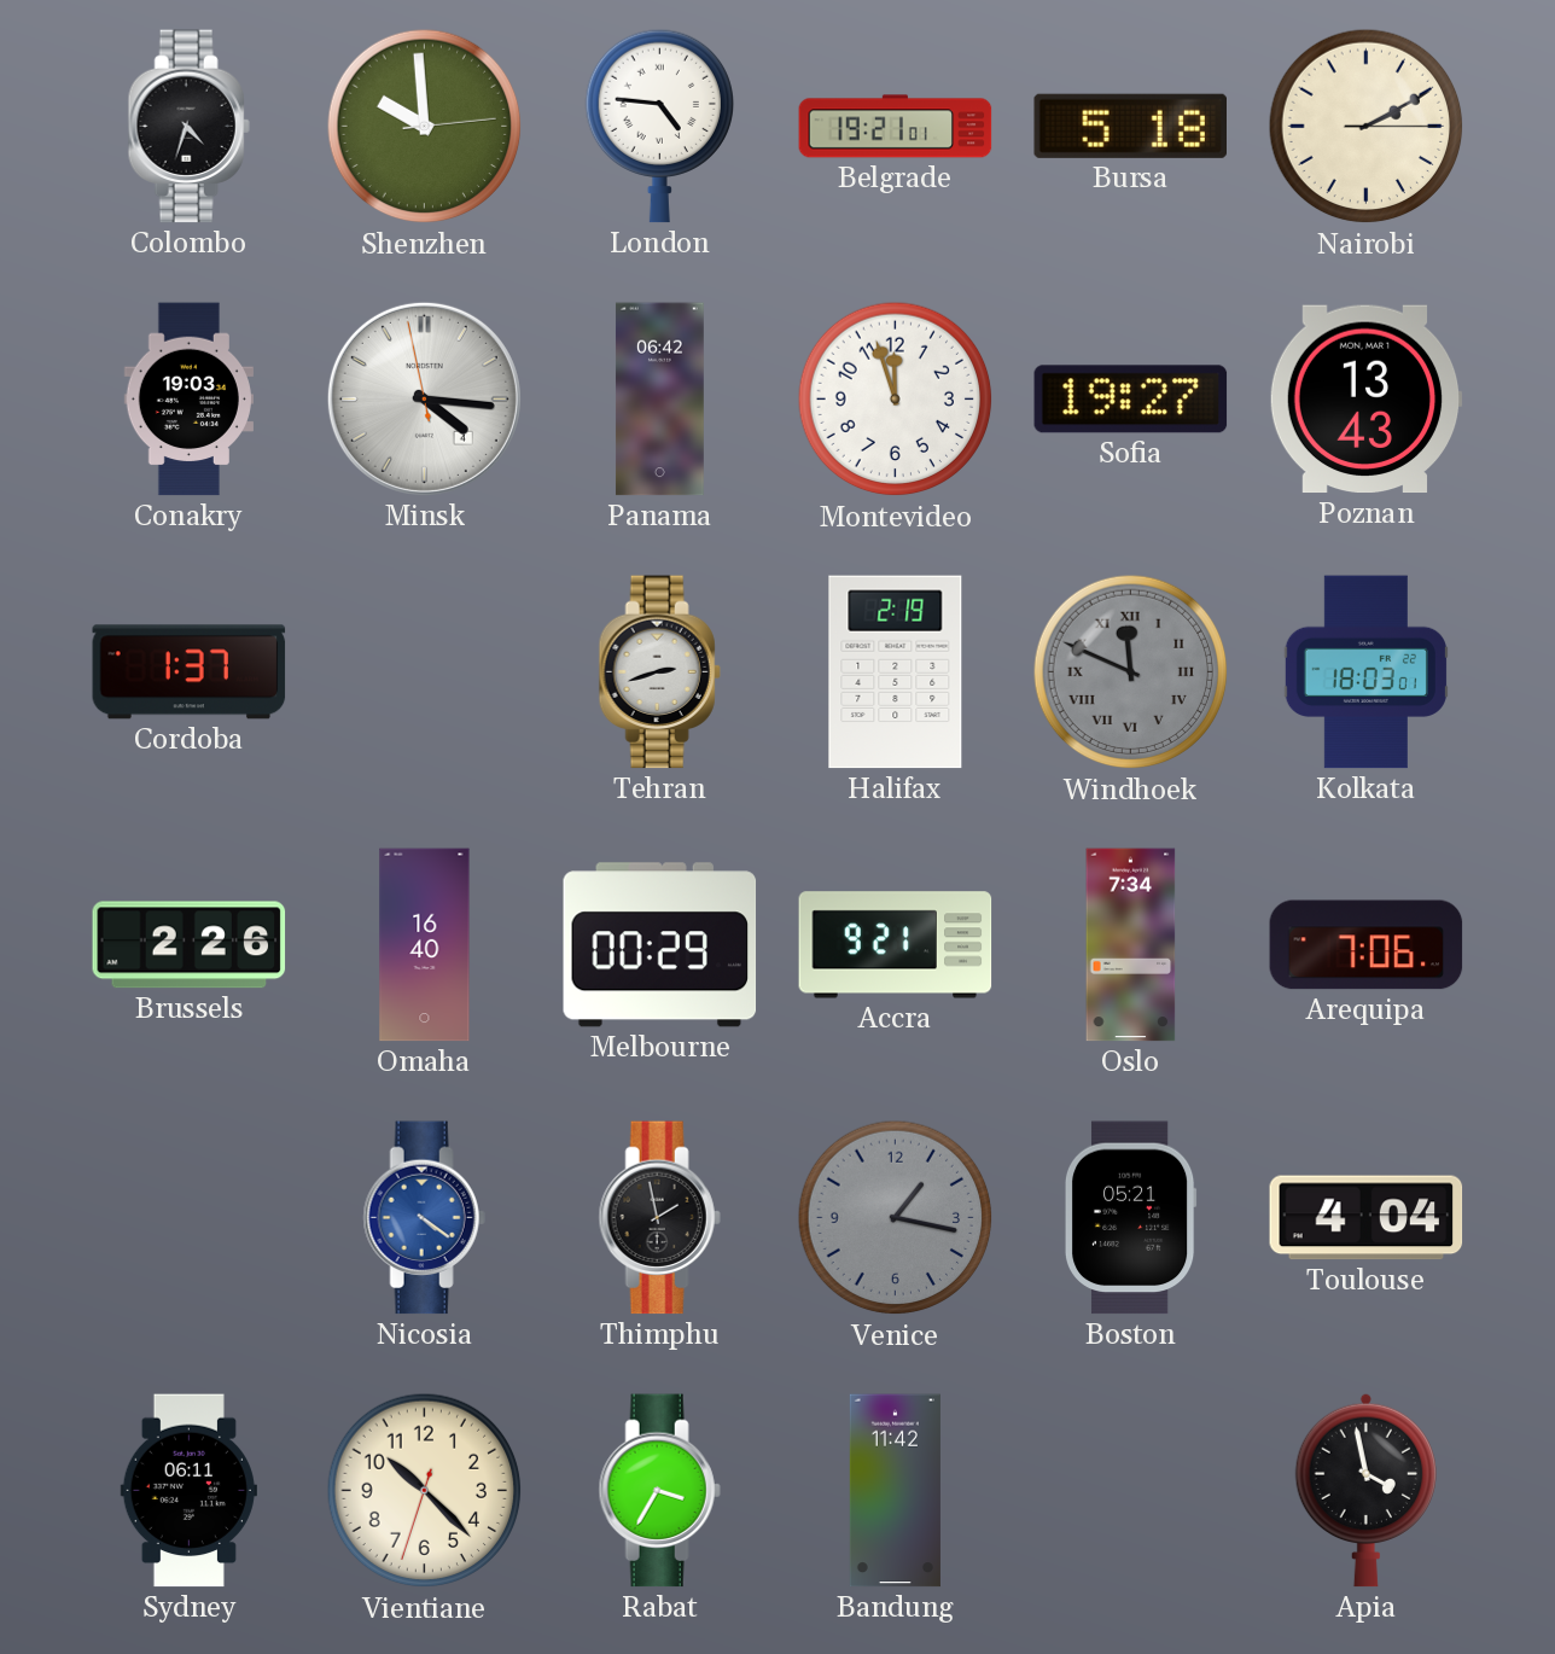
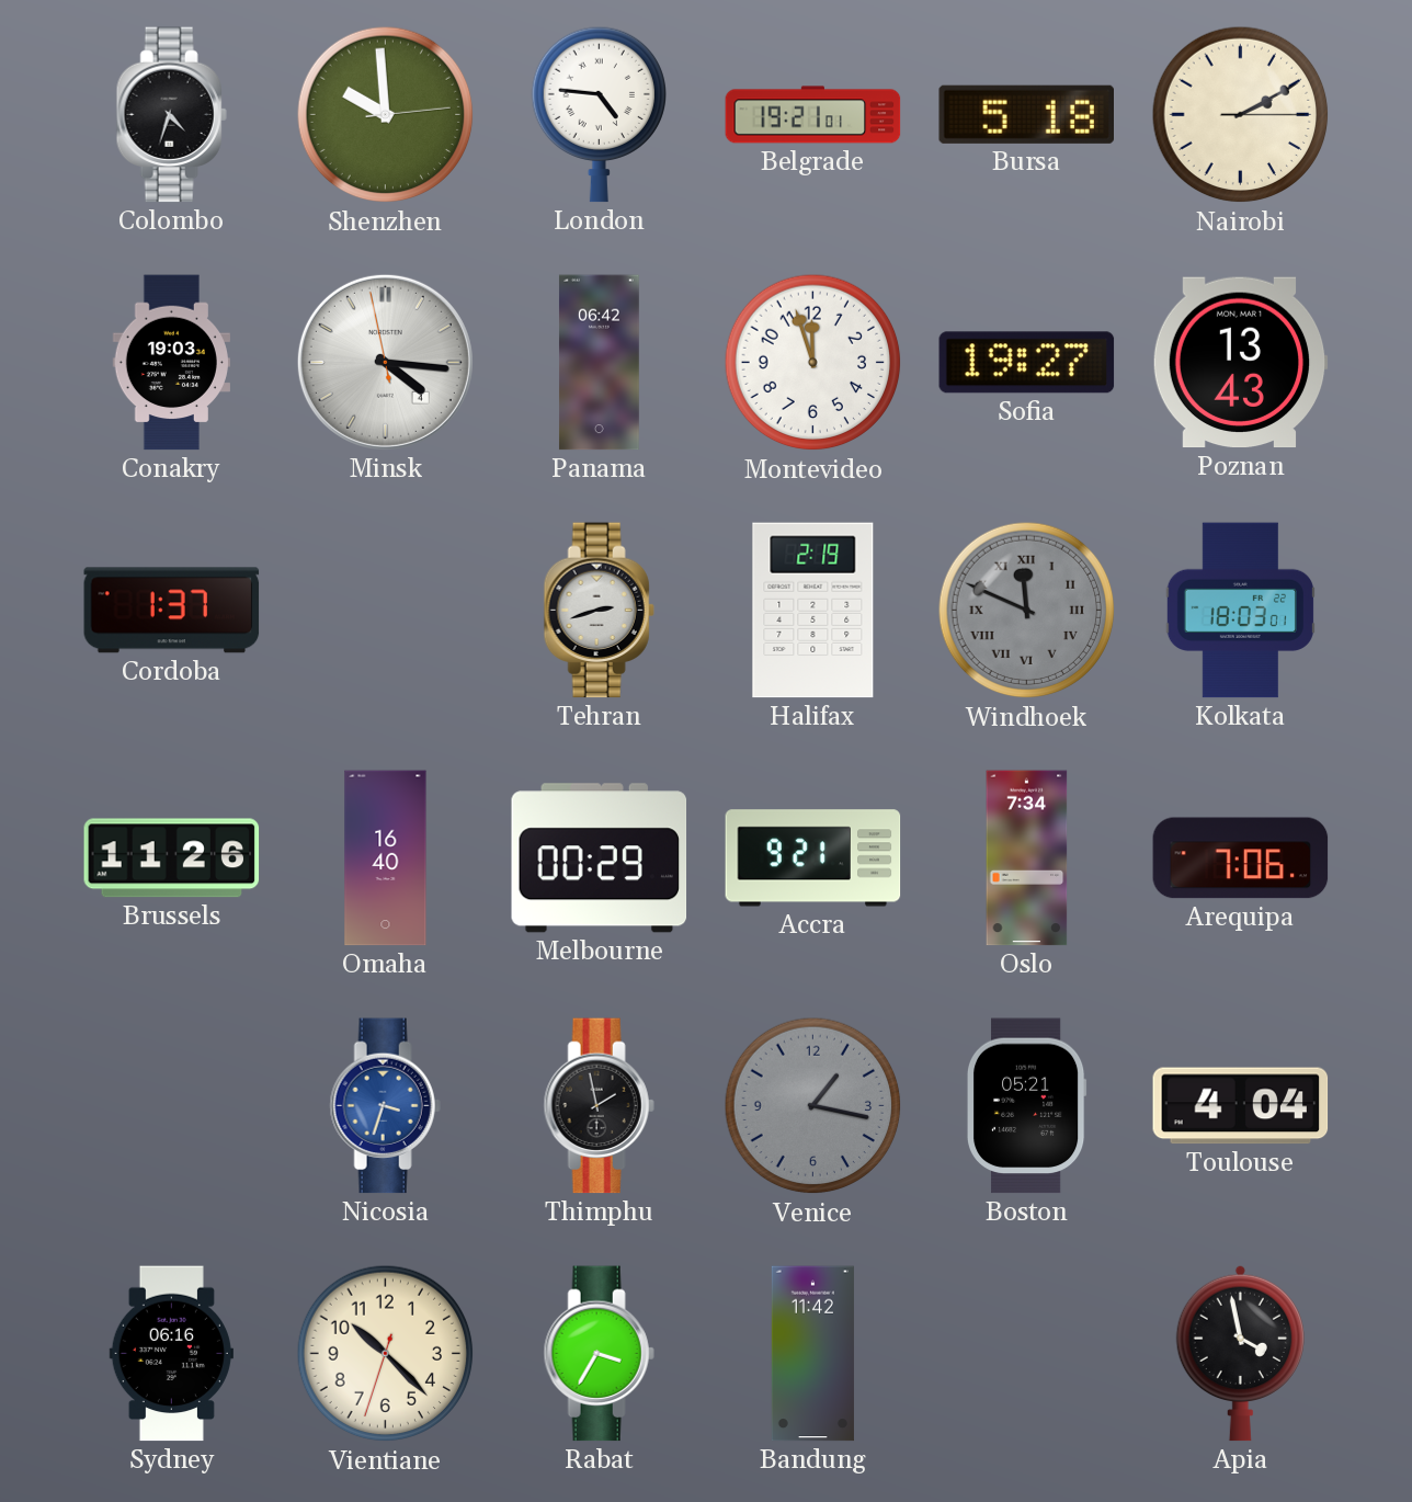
Brussels: 2:26 -> 11:26
Nicosia: 4:21 -> 3:33
Sydney: 06:11 -> 06:16
